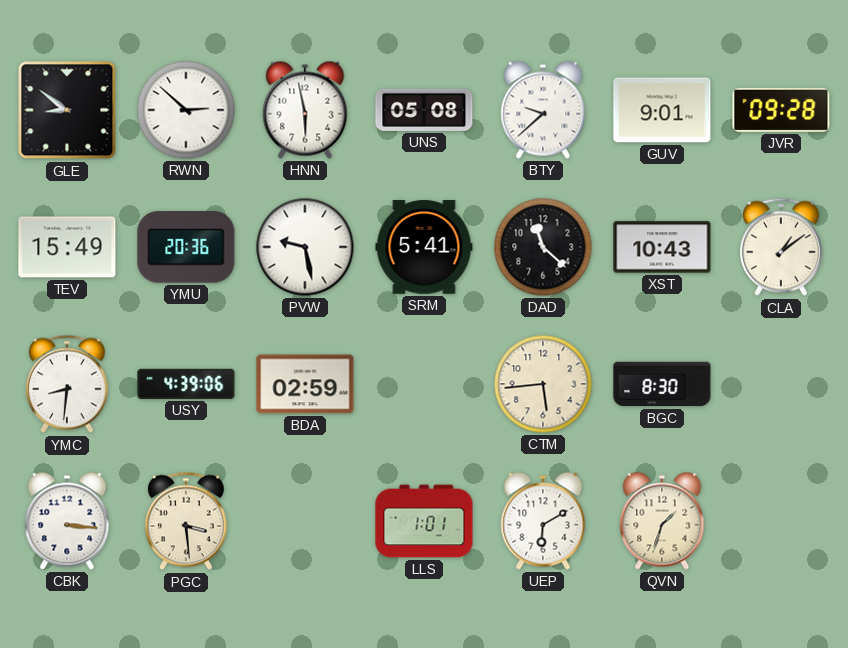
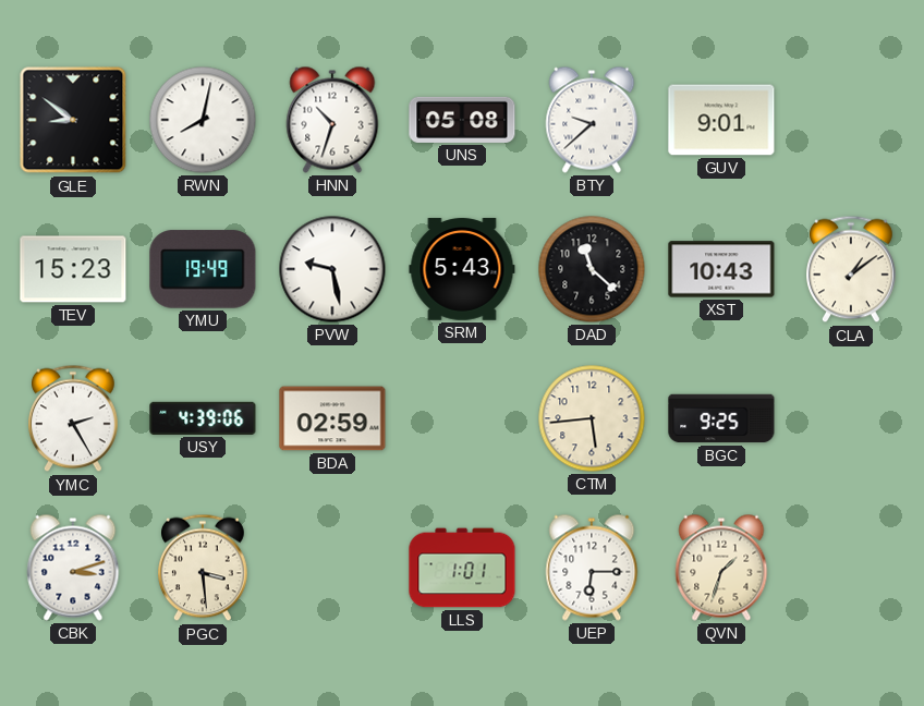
RWN: 2:52 -> 8:02
HNN: 5:58 -> 10:33
JVR: 09:28 -> none
TEV: 15:49 -> 15:23
YMU: 20:36 -> 19:49
SRM: 5:41 -> 5:43
YMC: 8:31 -> 2:25
BGC: 8:30 -> 9:25
CBK: 3:16 -> 3:12
UEP: 6:10 -> 6:15
